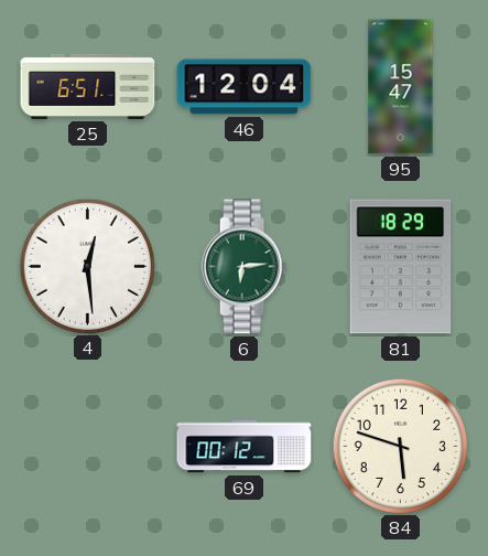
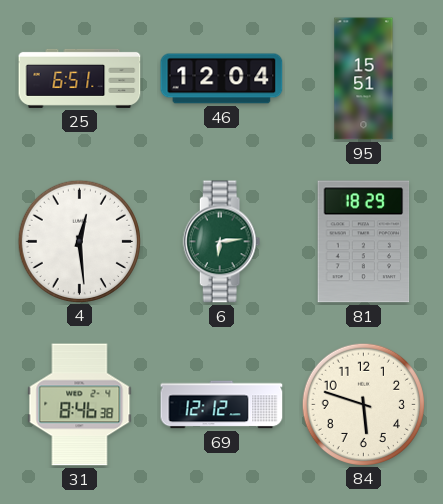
95: 15:47 -> 15:51
31: none -> 8:46
69: 00:12 -> 12:12
